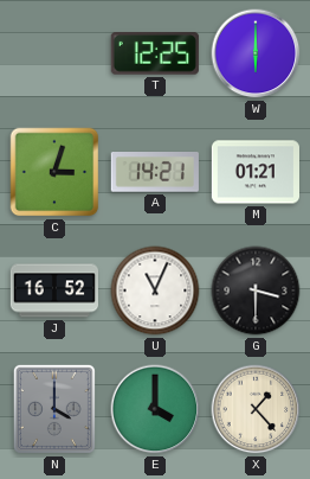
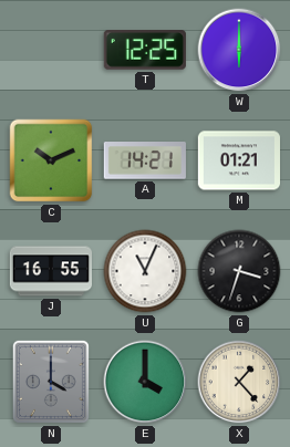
C: 3:03 -> 10:11
J: 16:52 -> 16:55
G: 3:30 -> 3:33
